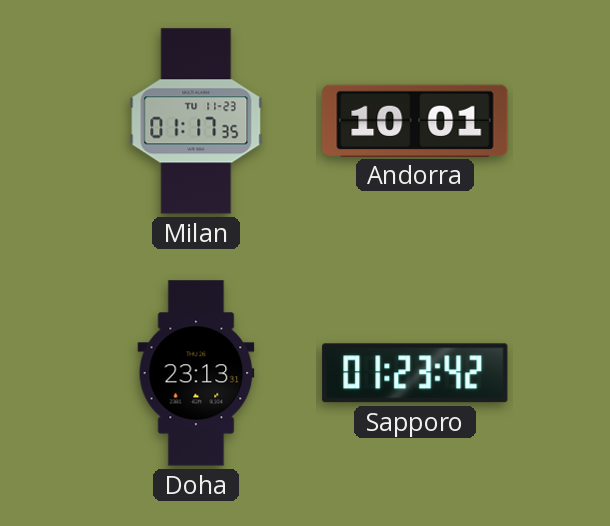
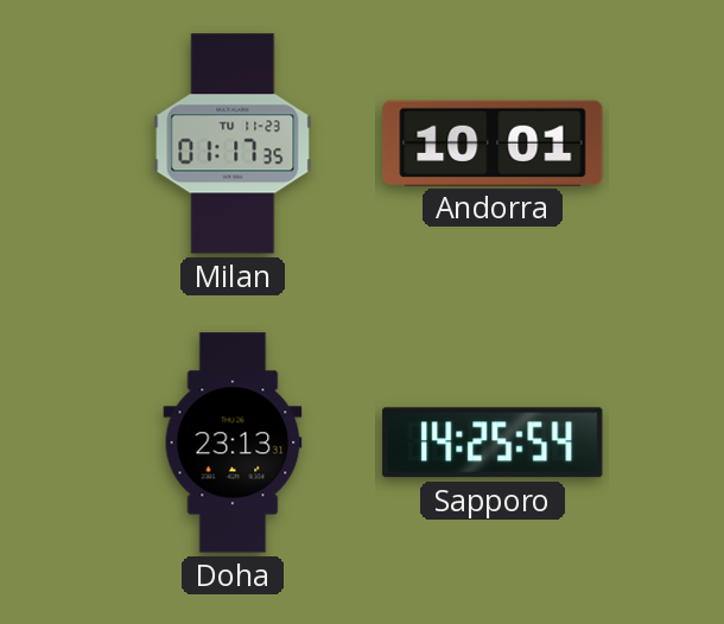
Sapporo: 01:23 -> 14:25
